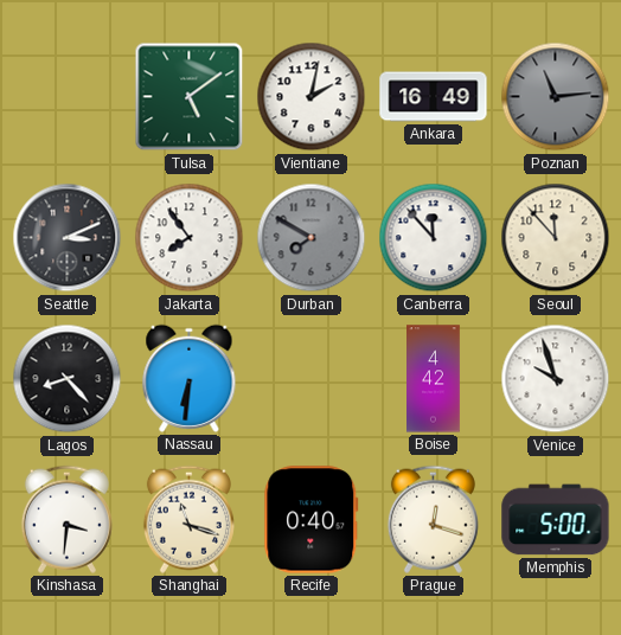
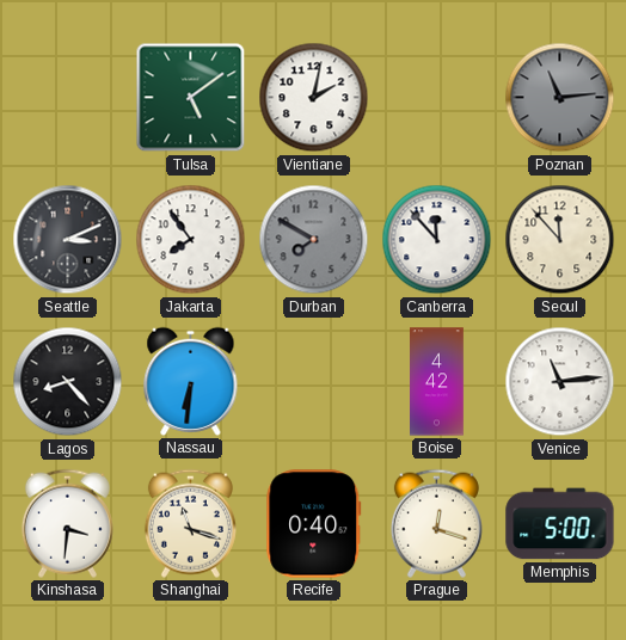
Ankara: 16:49 -> none
Venice: 9:57 -> 11:14
